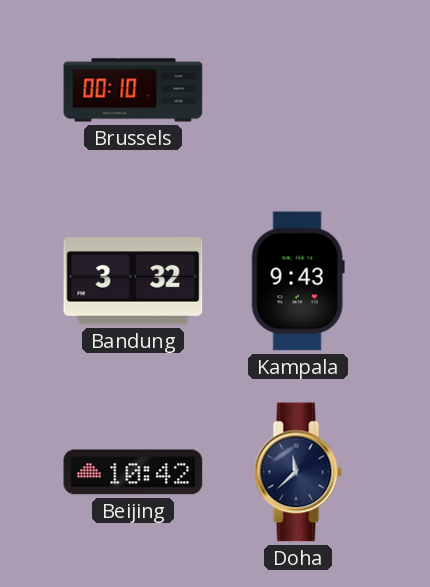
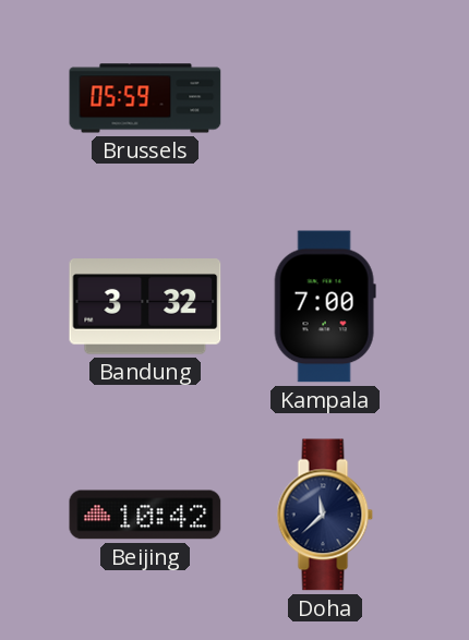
Brussels: 00:10 -> 05:59
Kampala: 9:43 -> 7:00
